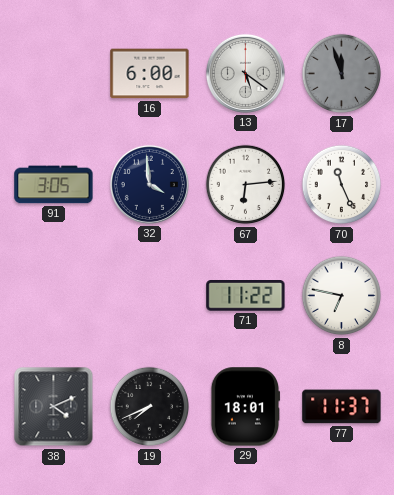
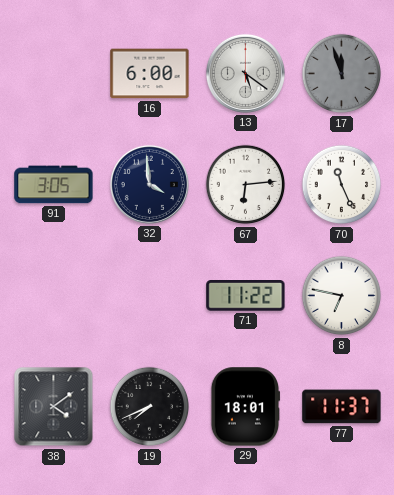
38: 4:11 -> 4:09
